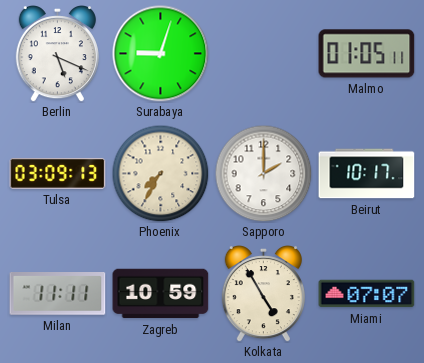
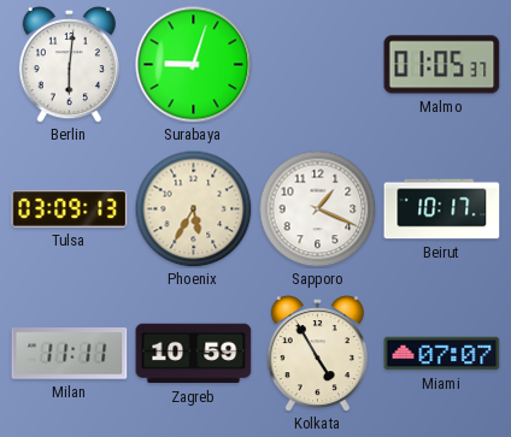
Berlin: 5:19 -> 6:01
Malmo: 01:05:11 -> 01:05:37
Phoenix: 7:35 -> 5:35
Sapporo: 2:00 -> 1:19
